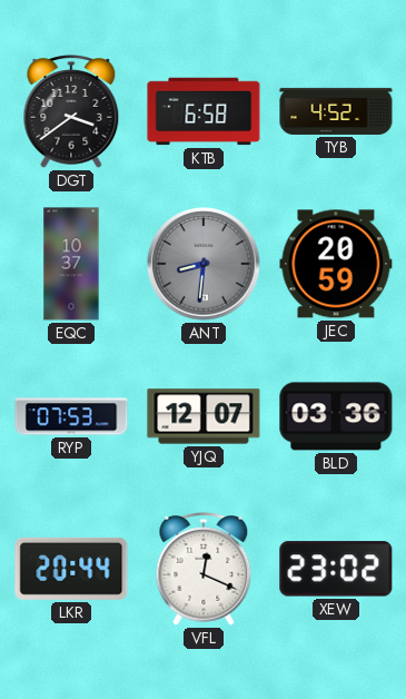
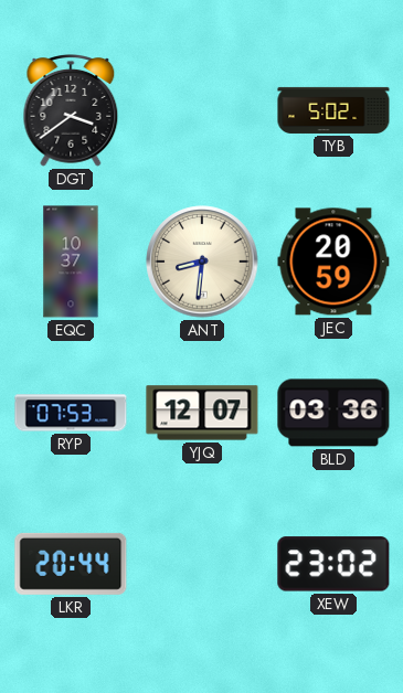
KTB: 6:58 -> none
TYB: 4:52 -> 5:02
ANT dial: grey -> cream
VFL: 12:19 -> none
